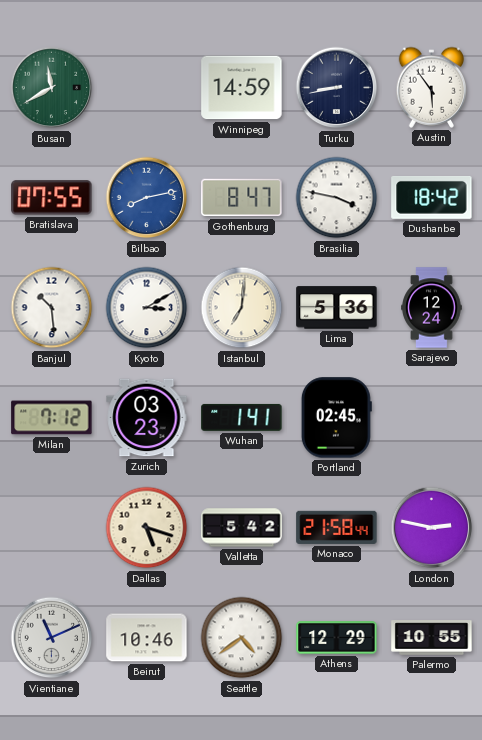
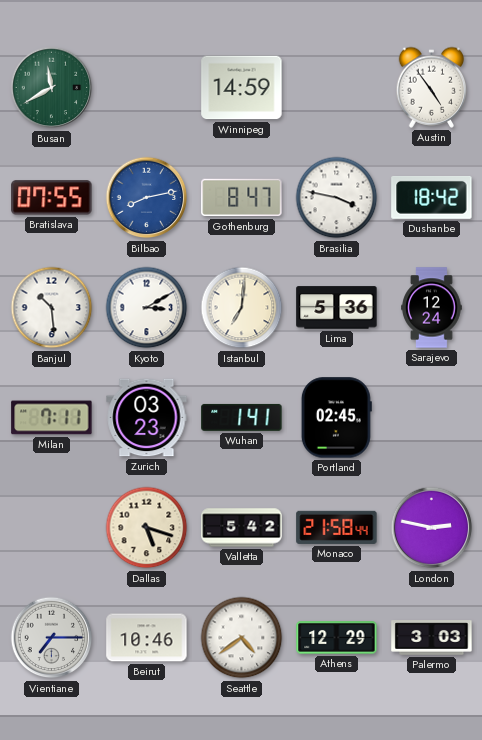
Turku: 8:43 -> none
Austin: 5:54 -> 4:54
Milan: 7:12 -> 7:11
Vientiane: 11:11 -> 7:15
Palermo: 10:55 -> 3:03
